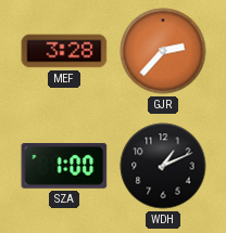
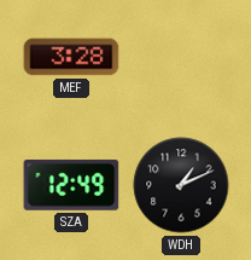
GJR: 2:37 -> none
SZA: 1:00 -> 12:49
